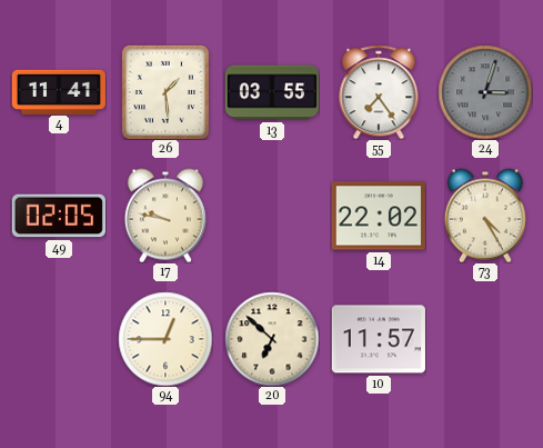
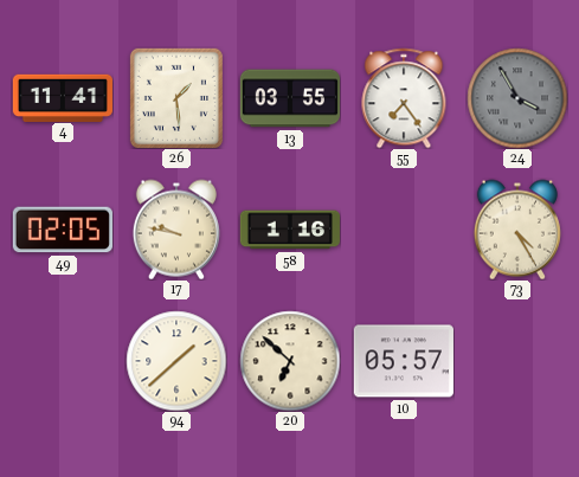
24: 3:03 -> 3:55
58: none -> 1:16
14: 22:02 -> none
94: 12:45 -> 1:38
10: 11:57 -> 05:57
